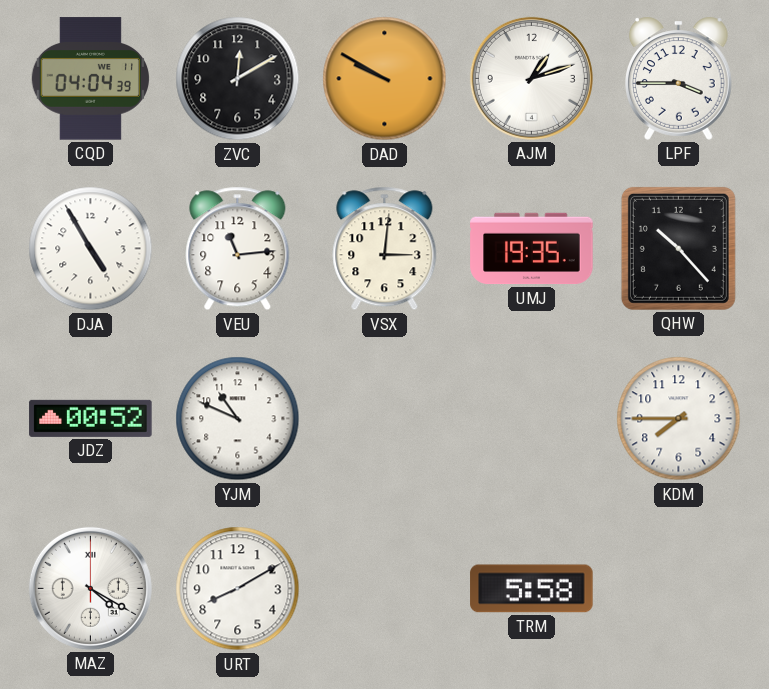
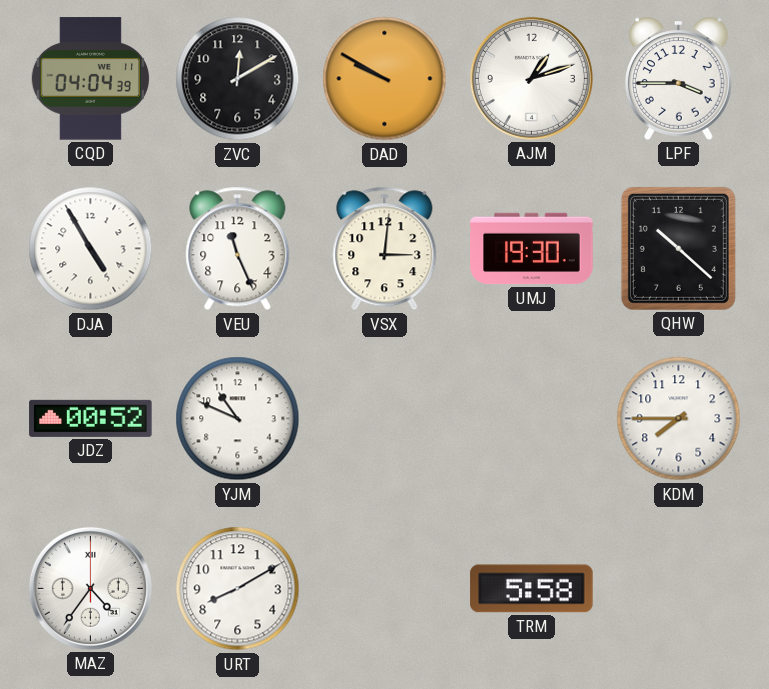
VEU: 11:14 -> 11:26
UMJ: 19:35 -> 19:30
QHW: 10:23 -> 10:22
MAZ: 4:20 -> 4:36
